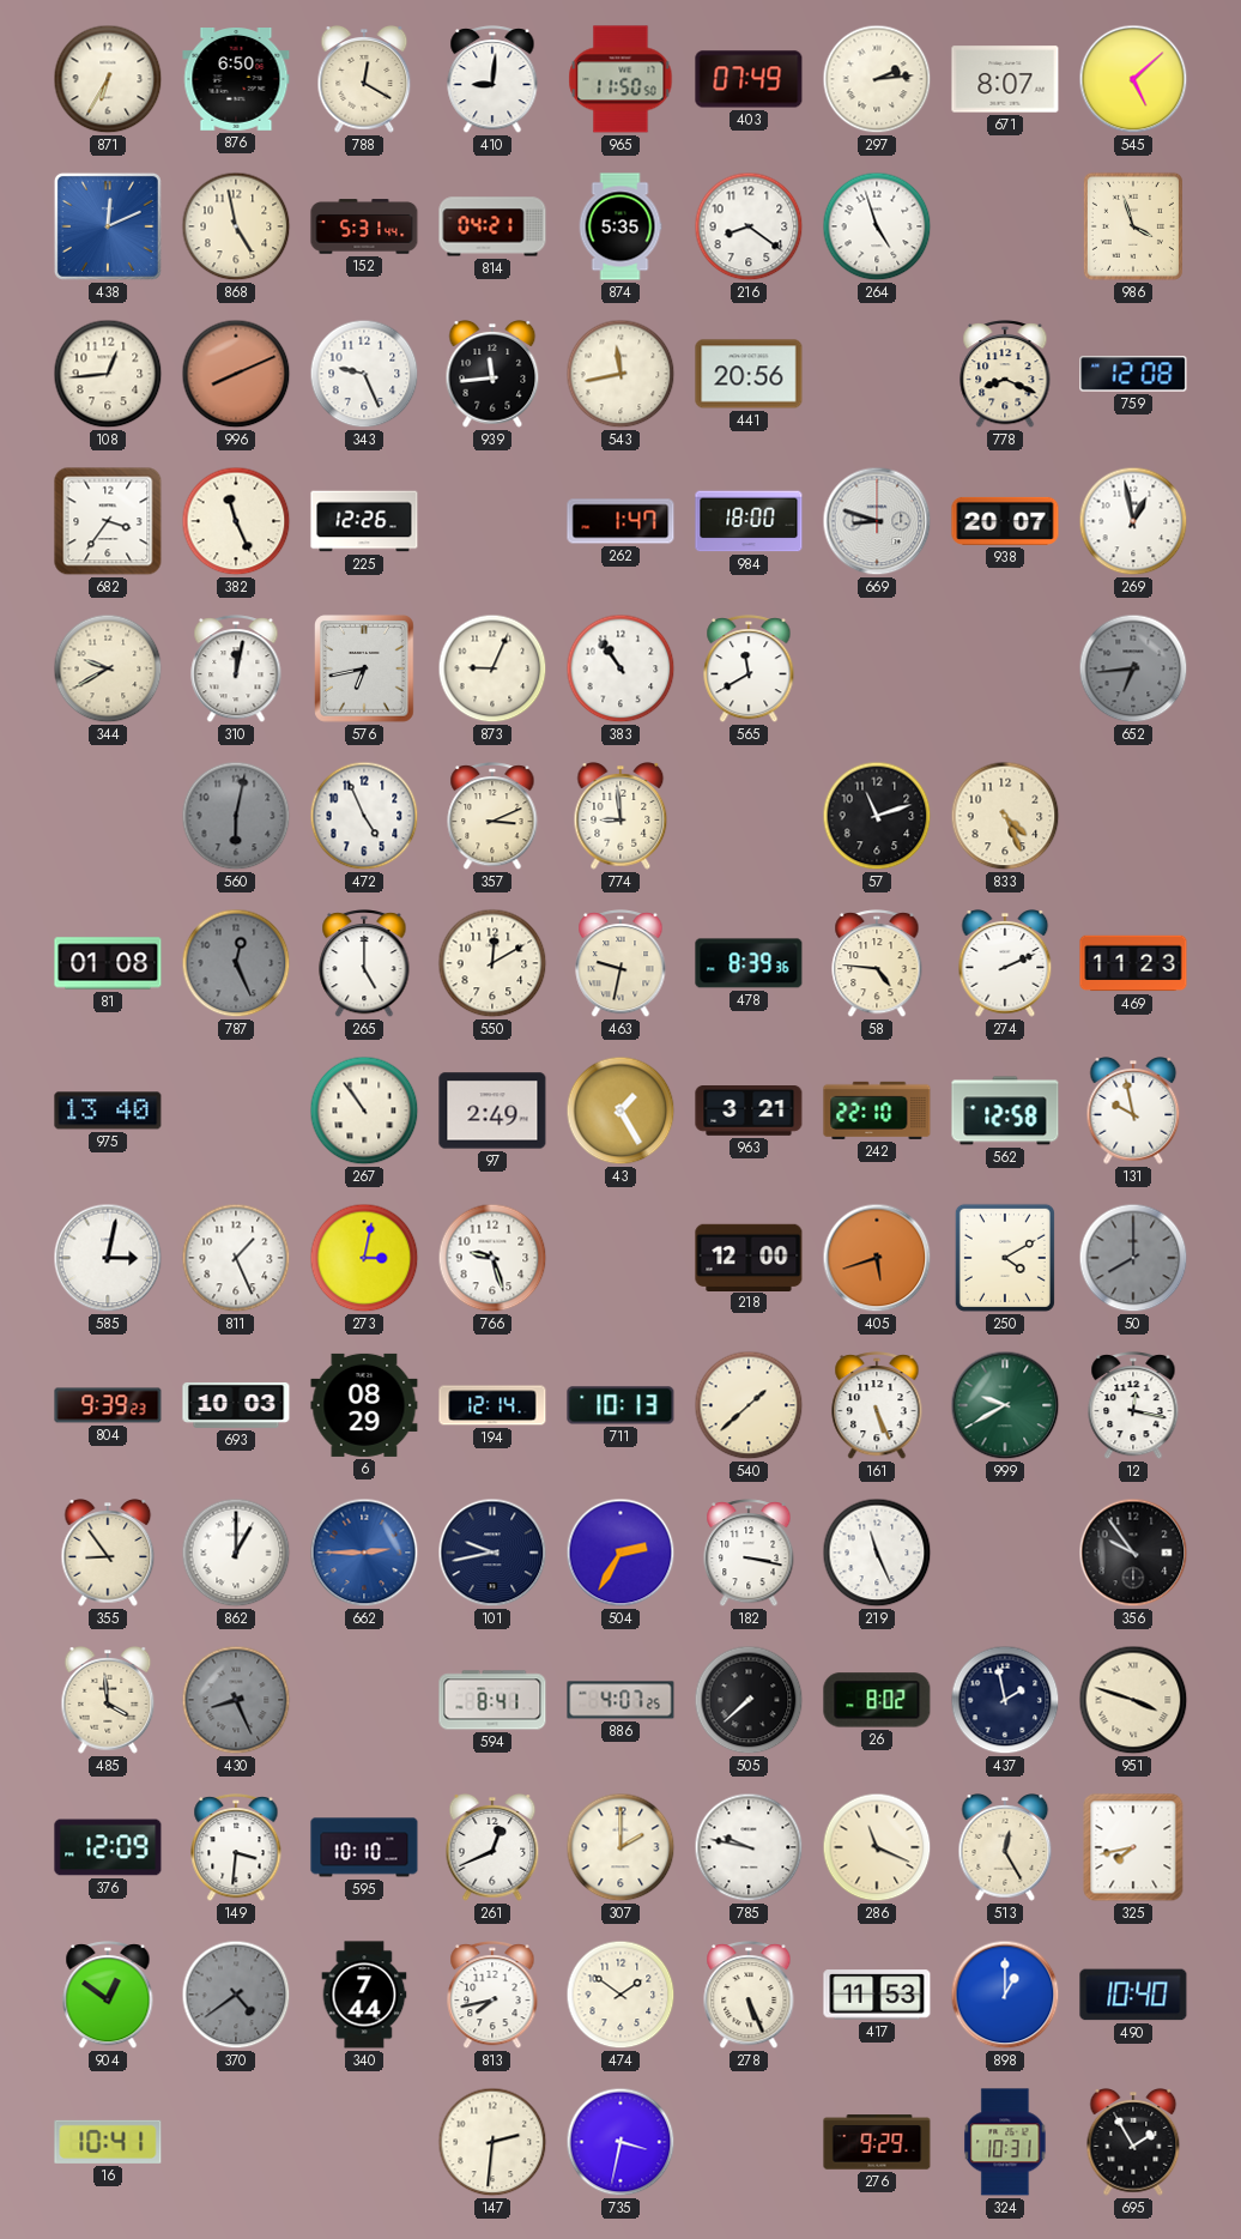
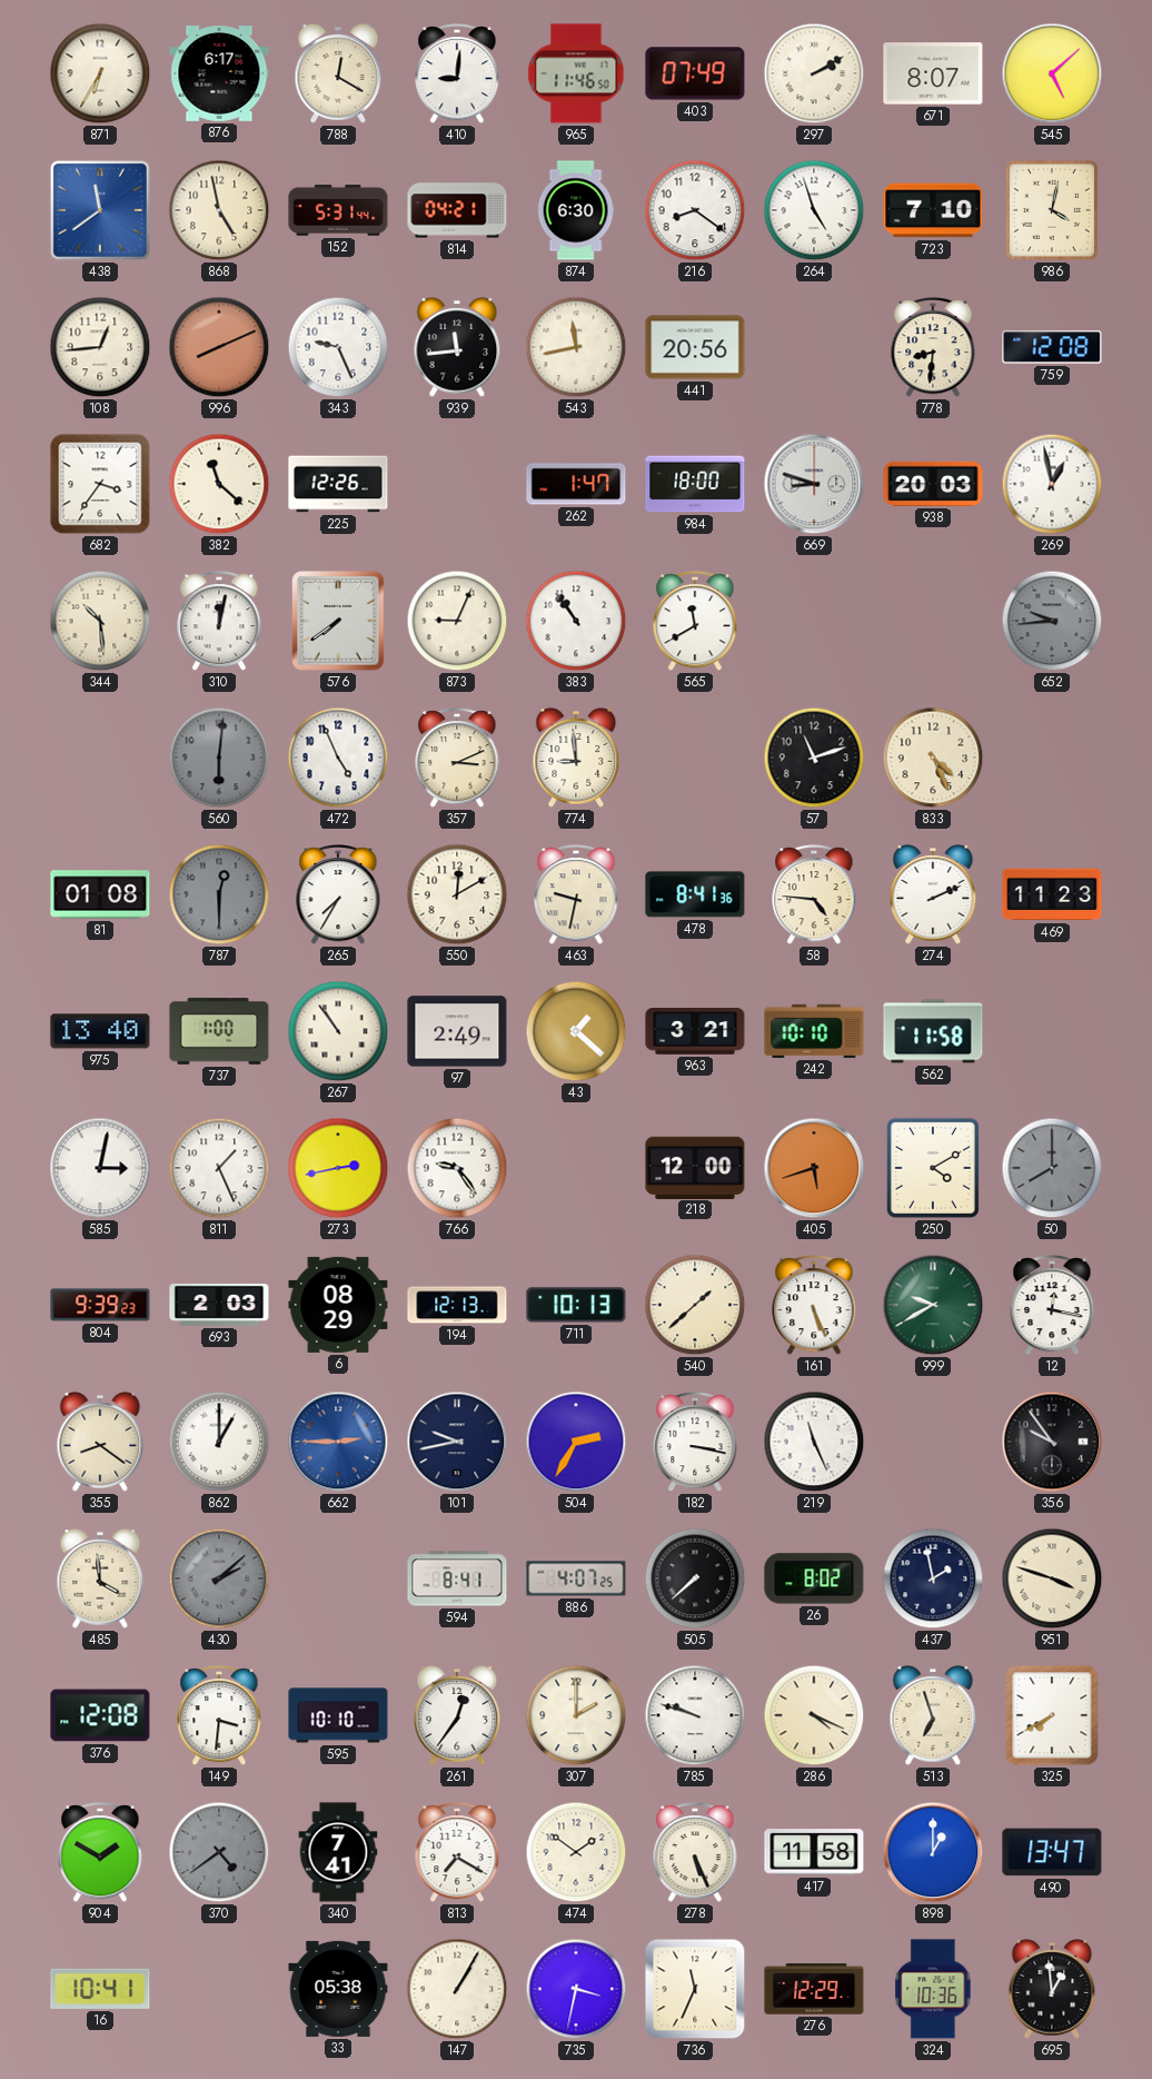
876: 6:50 -> 6:17
965: 11:50 -> 11:46
297: 2:14 -> 2:10
438: 12:11 -> 11:39
874: 5:35 -> 6:30
723: none -> 7:10
986: 3:57 -> 4:02
778: 8:19 -> 8:31
382: 11:26 -> 11:22
938: 20:07 -> 20:03
344: 9:40 -> 10:29
576: 6:43 -> 7:39
652: 6:44 -> 9:44
560: 6:02 -> 6:01
787: 12:26 -> 12:30
265: 5:00 -> 7:35
478: 8:39 -> 8:41
737: none -> 1:00
43: 1:25 -> 1:22
242: 22:10 -> 10:10
562: 12:58 -> 11:58
131: 9:58 -> none
273: 3:02 -> 2:43
766: 9:27 -> 9:24
693: 10:03 -> 2:03
194: 12:14 -> 12:13
355: 8:54 -> 8:21
430: 8:26 -> 2:08
376: 12:09 -> 12:08
261: 12:41 -> 12:36
785: 9:47 -> 9:48
286: 11:19 -> 4:19
513: 12:25 -> 6:57
325: 7:43 -> 7:40
904: 12:51 -> 1:50
340: 7:44 -> 7:41
813: 7:43 -> 7:20
417: 11:53 -> 11:58
490: 10:40 -> 13:47
33: none -> 05:38
147: 2:31 -> 1:05
736: none -> 11:34
276: 9:29 -> 12:29
324: 10:31 -> 10:36
695: 1:55 -> 12:59
